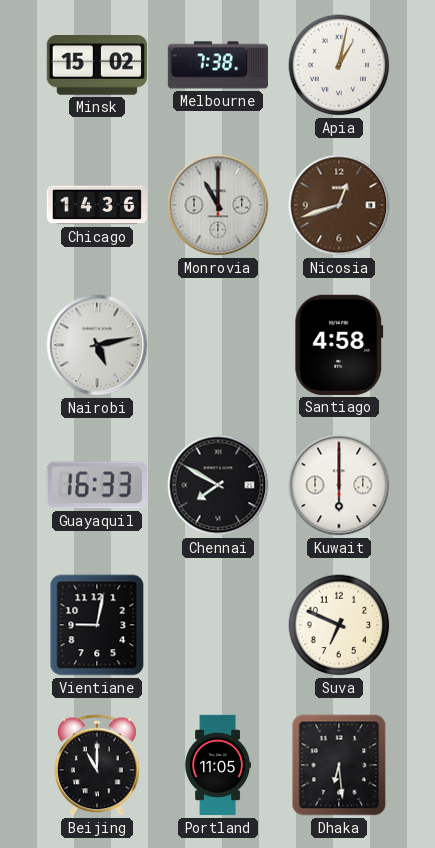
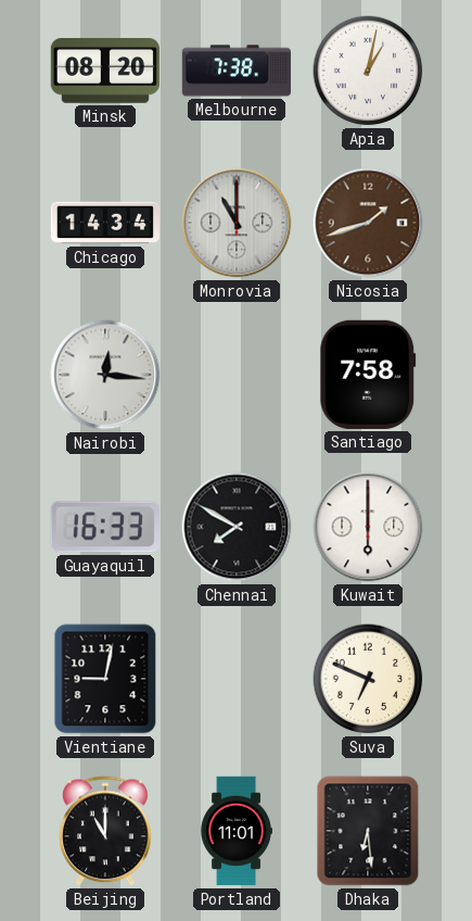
Minsk: 15:02 -> 08:20
Chicago: 14:36 -> 14:34
Nicosia: 12:42 -> 1:42
Nairobi: 5:13 -> 12:16
Santiago: 4:58 -> 7:58
Portland: 11:05 -> 11:01
